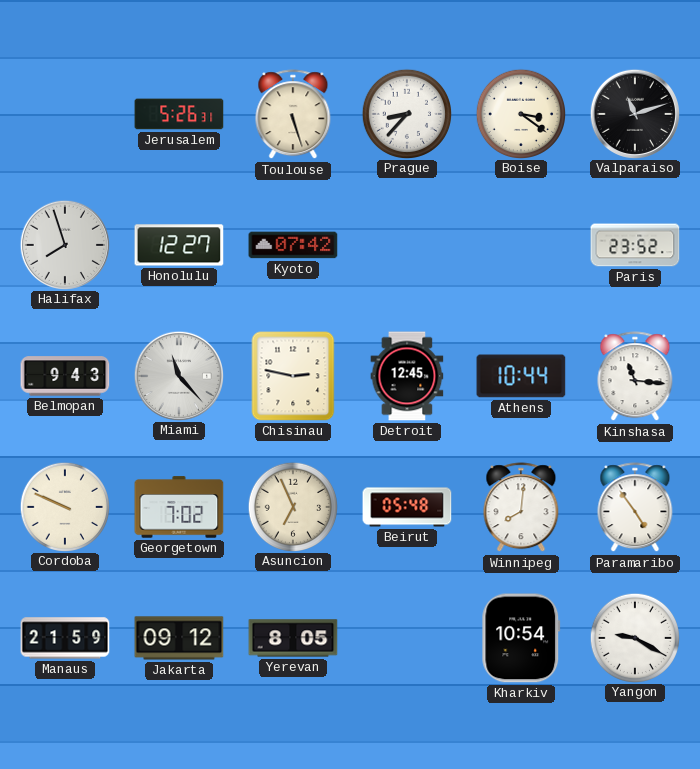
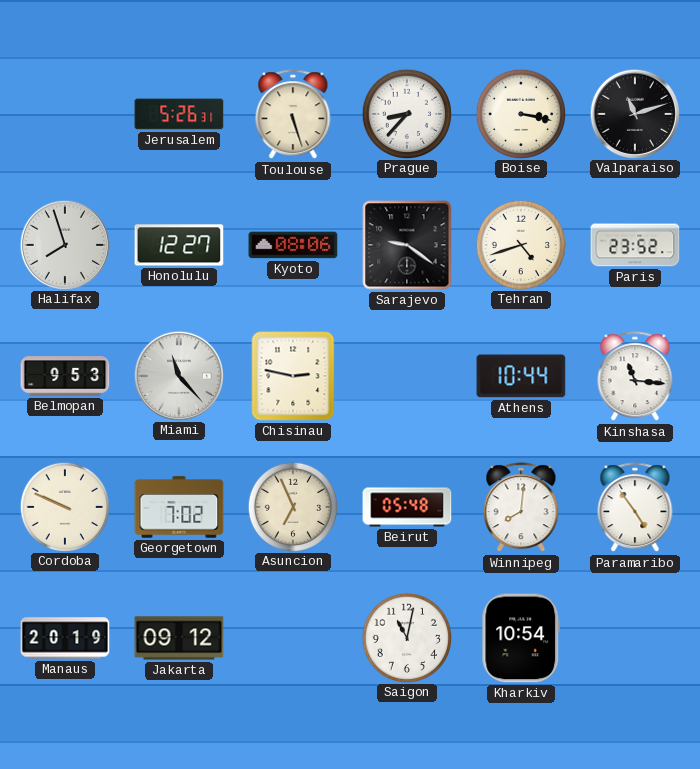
Boise: 3:21 -> 3:17
Kyoto: 07:42 -> 08:06
Sarajevo: none -> 9:21
Tehran: none -> 4:42
Belmopan: 9:43 -> 9:53
Detroit: 12:45 -> none
Manaus: 21:59 -> 20:19
Yerevan: 8:05 -> none
Saigon: none -> 11:02
Yangon: 9:20 -> none
